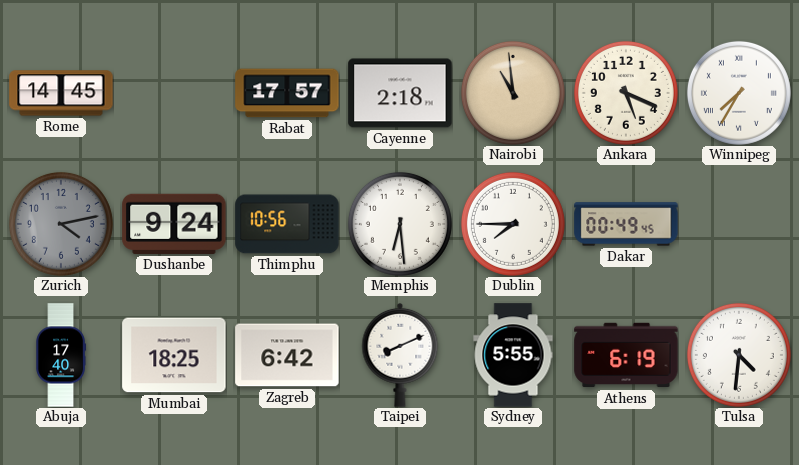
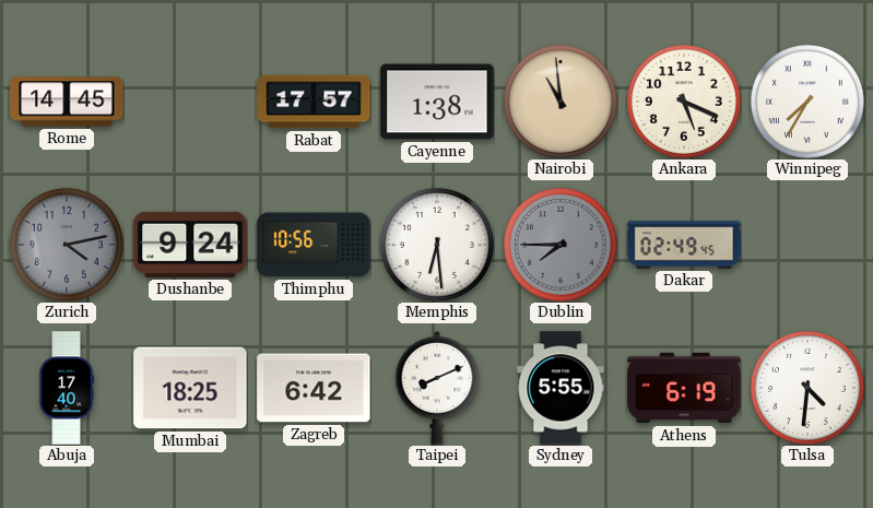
Cayenne: 2:18 -> 1:38
Dublin dial: white -> grey
Dakar: 00:49 -> 02:49
